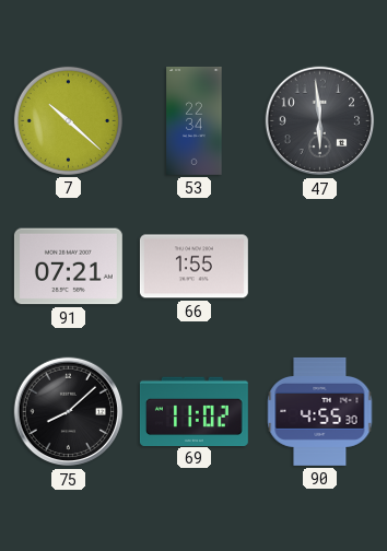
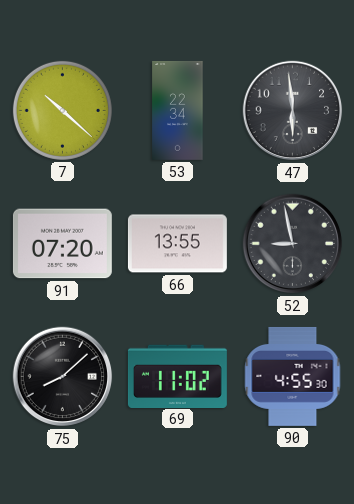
91: 07:21 -> 07:20
66: 1:55 -> 13:55
52: none -> 8:58
